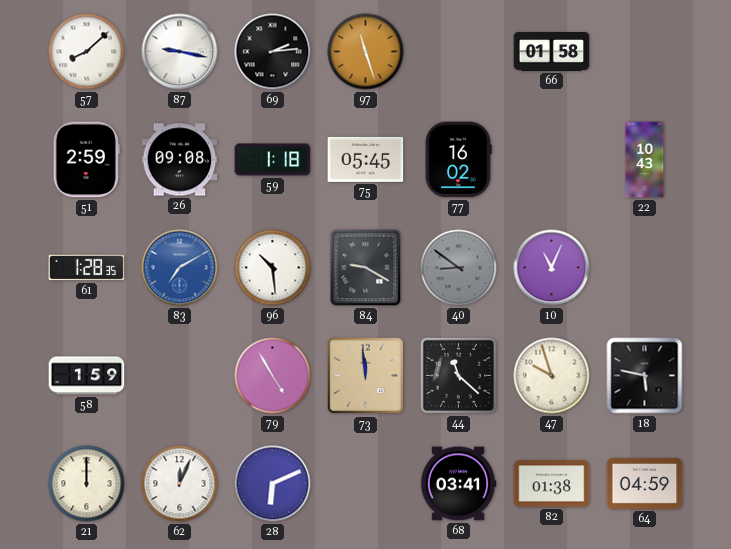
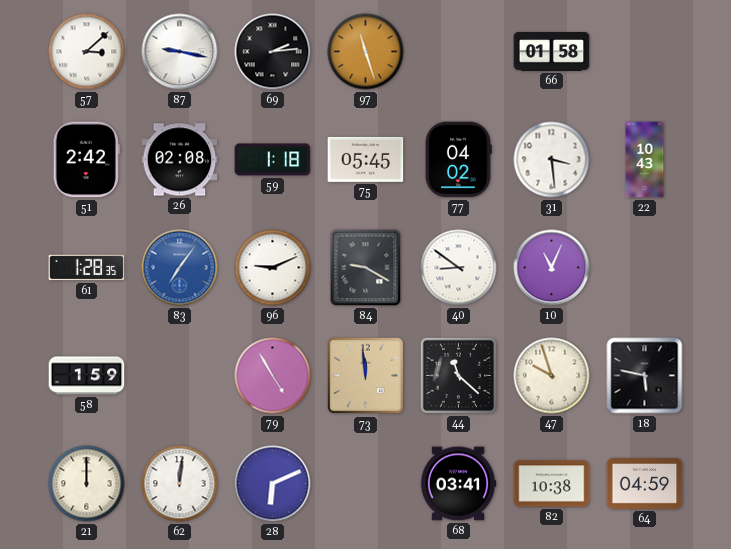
57: 8:08 -> 3:08
51: 2:59 -> 2:42
26: 09:08 -> 02:08
77: 16:02 -> 04:02
31: none -> 3:29
83: 7:10 -> 7:06
96: 10:29 -> 9:11
40 dial: grey -> white
62: 12:04 -> 12:01
82: 01:38 -> 10:38
